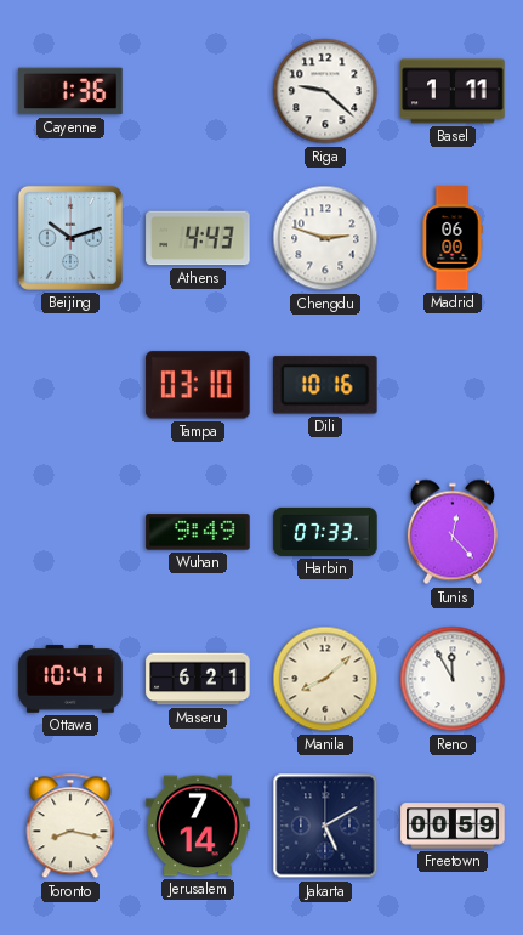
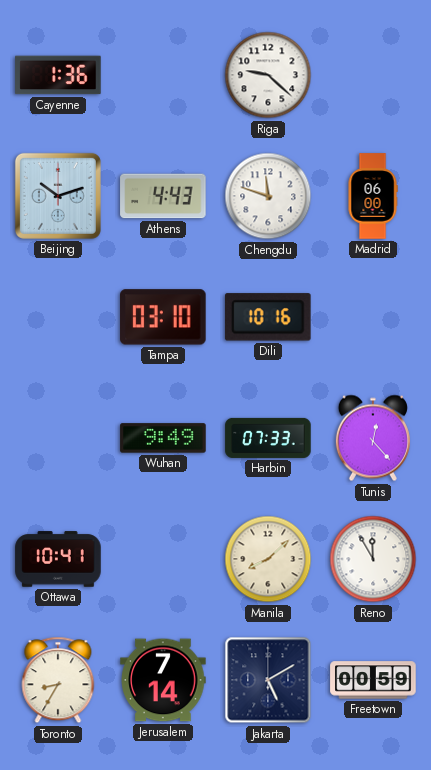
Basel: 1:11 -> none
Chengdu: 2:48 -> 11:48
Maseru: 6:21 -> none
Toronto: 8:17 -> 8:35
